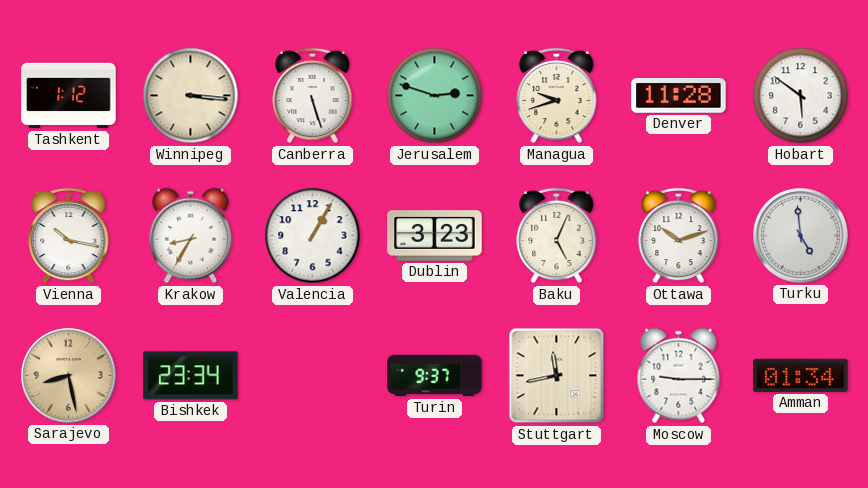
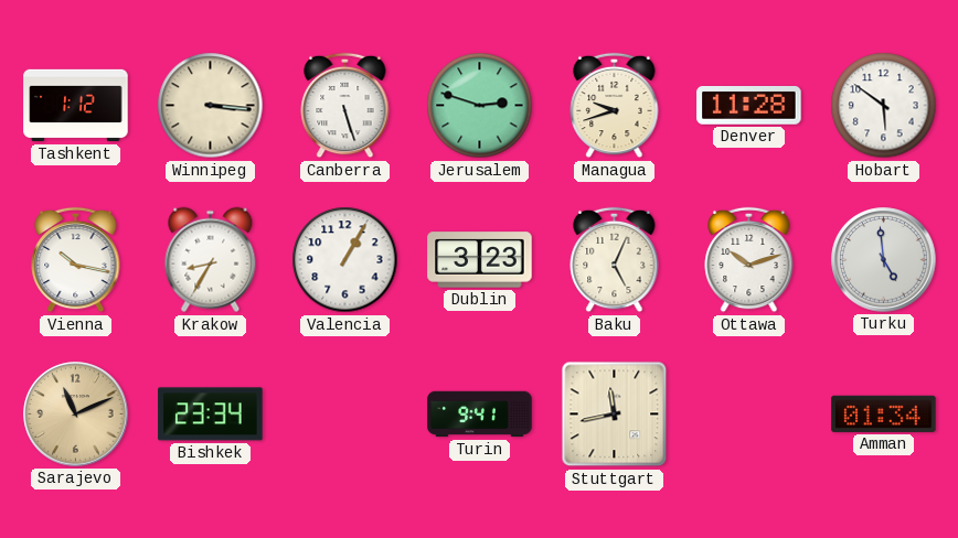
Sarajevo: 8:28 -> 11:11
Turin: 9:37 -> 9:41
Moscow: 9:15 -> none
